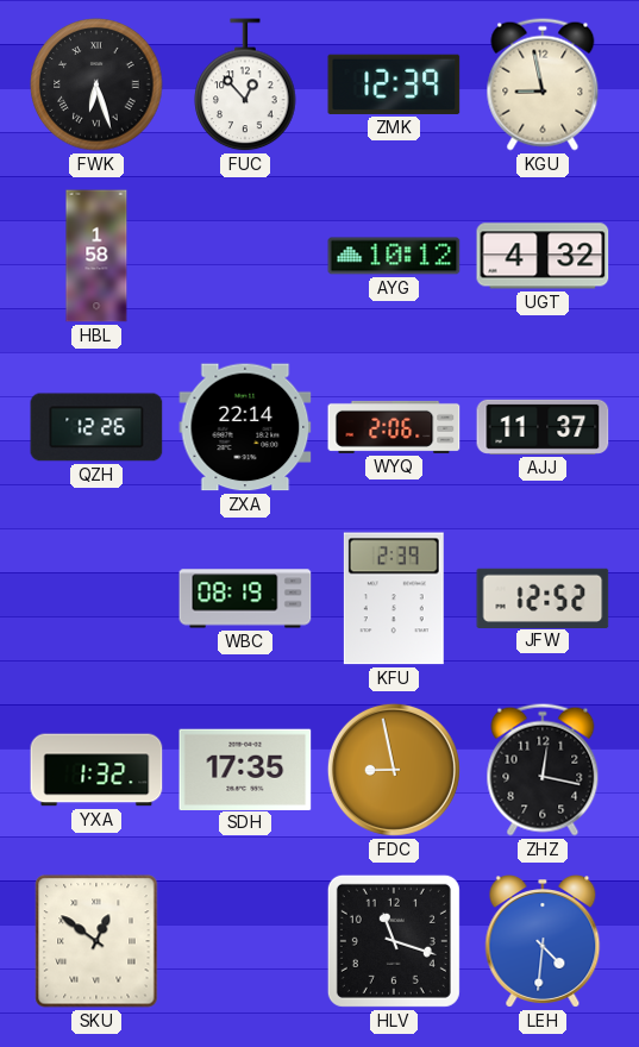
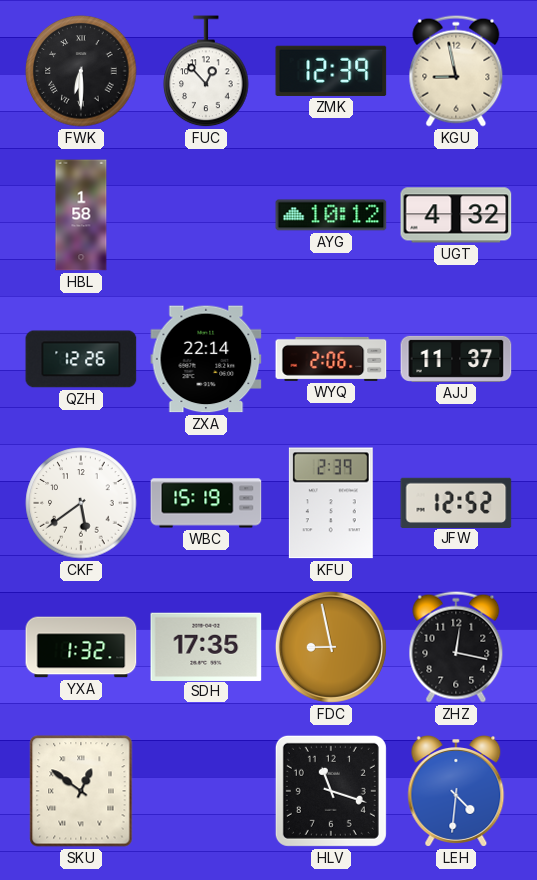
FWK: 6:27 -> 6:30
CKF: none -> 5:39
WBC: 08:19 -> 15:19
